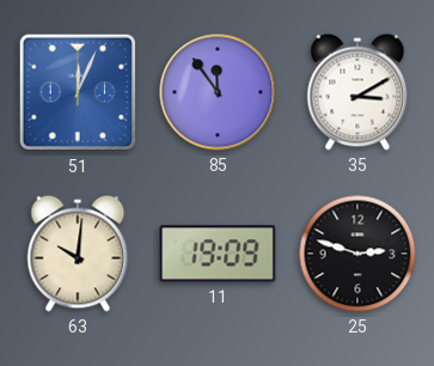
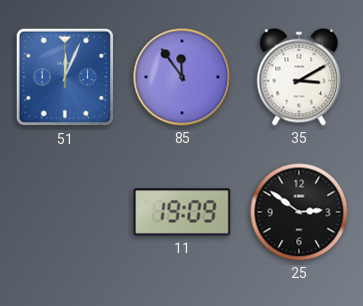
63: 10:01 -> none
25: 2:48 -> 2:51
